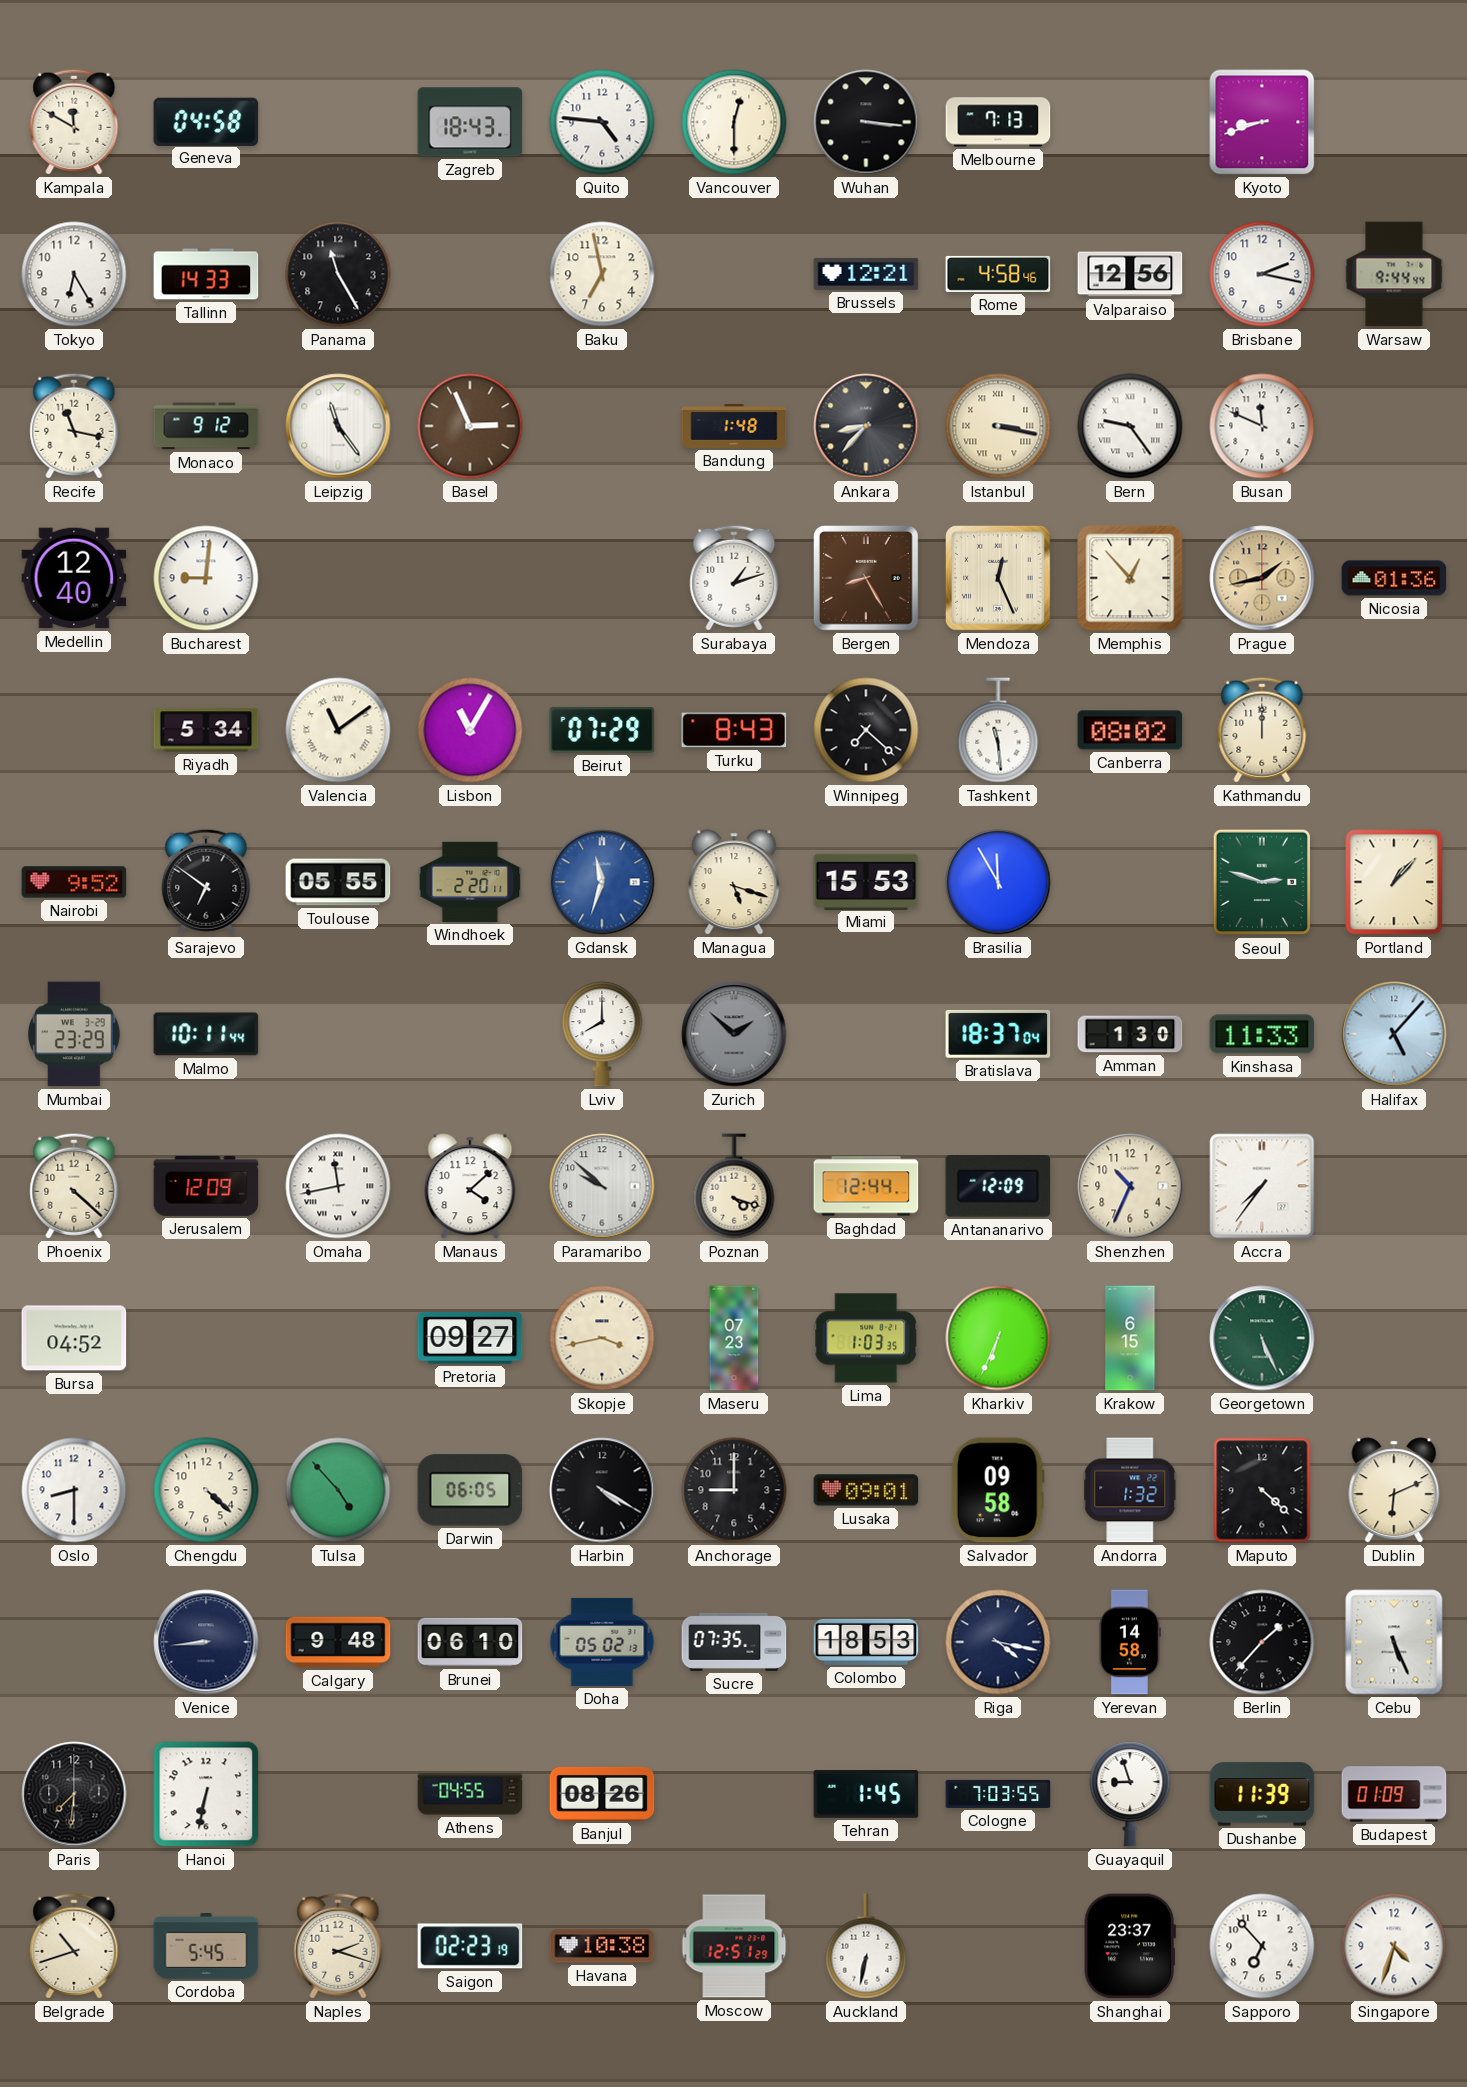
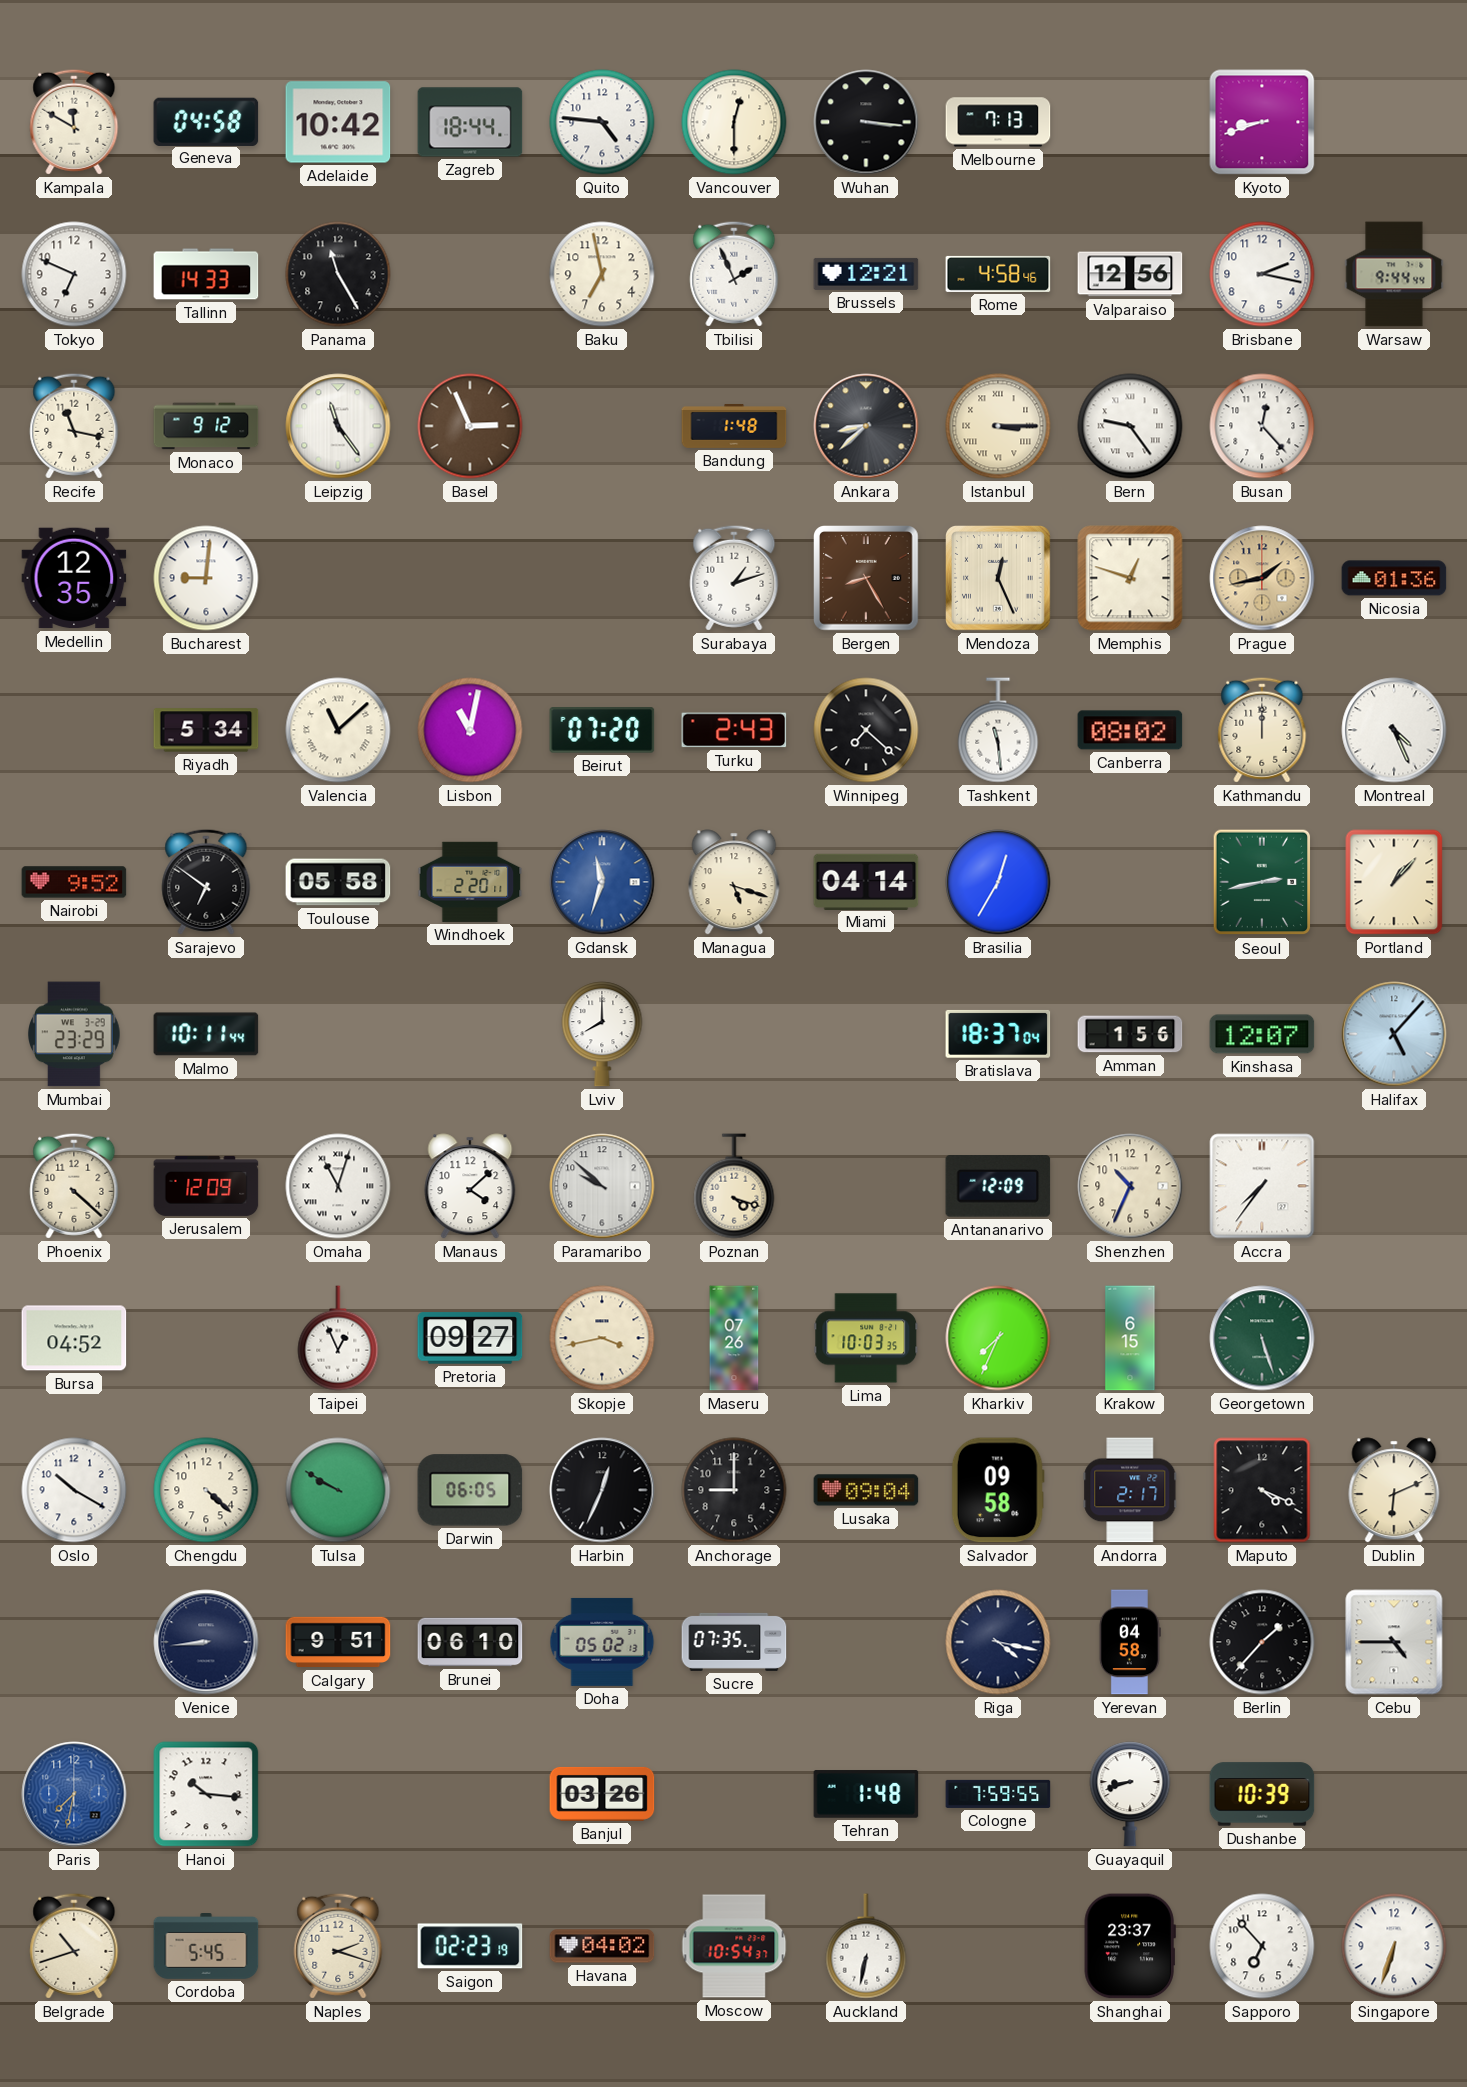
Adelaide: none -> 10:42
Zagreb: 18:43 -> 18:44
Tokyo: 6:25 -> 6:49
Tbilisi: none -> 1:56
Ankara: 8:37 -> 8:38
Istanbul: 3:17 -> 3:15
Busan: 11:49 -> 12:23
Medellin: 12:40 -> 12:35
Memphis: 12:53 -> 12:48
Valencia: 11:09 -> 11:08
Lisbon: 11:05 -> 11:02
Beirut: 07:29 -> 07:20
Turku: 8:43 -> 2:43
Montreal: none -> 4:26
Toulouse: 05:55 -> 05:58
Miami: 15:53 -> 04:14
Brasilia: 11:55 -> 12:35
Seoul: 2:48 -> 2:43
Zurich: 1:52 -> none
Amman: 1:30 -> 1:56
Kinshasa: 11:33 -> 12:07
Omaha: 11:43 -> 11:03
Baghdad: 12:44 -> none
Taipei: none -> 12:56
Maseru: 07:23 -> 07:26
Lima: 1:03 -> 10:03
Kharkiv: 6:34 -> 7:34
Georgetown: 5:26 -> 5:27
Oslo: 8:30 -> 10:20
Tulsa: 4:53 -> 9:50
Harbin: 4:20 -> 12:34
Lusaka: 09:01 -> 09:04
Andorra: 1:32 -> 2:17
Maputo: 4:22 -> 4:19
Calgary: 9:48 -> 9:51
Colombo: 18:53 -> none
Yerevan: 14:58 -> 04:58
Cebu: 5:26 -> 4:45
Paris: 7:31 -> 7:32
Paris dial: black -> blue
Hanoi: 6:32 -> 10:16
Athens: 04:55 -> none
Banjul: 08:26 -> 03:26
Tehran: 1:45 -> 1:48
Cologne: 7:03 -> 7:59
Guayaquil: 8:57 -> 8:42
Dushanbe: 11:39 -> 10:39
Budapest: 01:09 -> none
Havana: 10:38 -> 04:02
Moscow: 12:51 -> 10:54
Singapore: 4:33 -> 6:33
